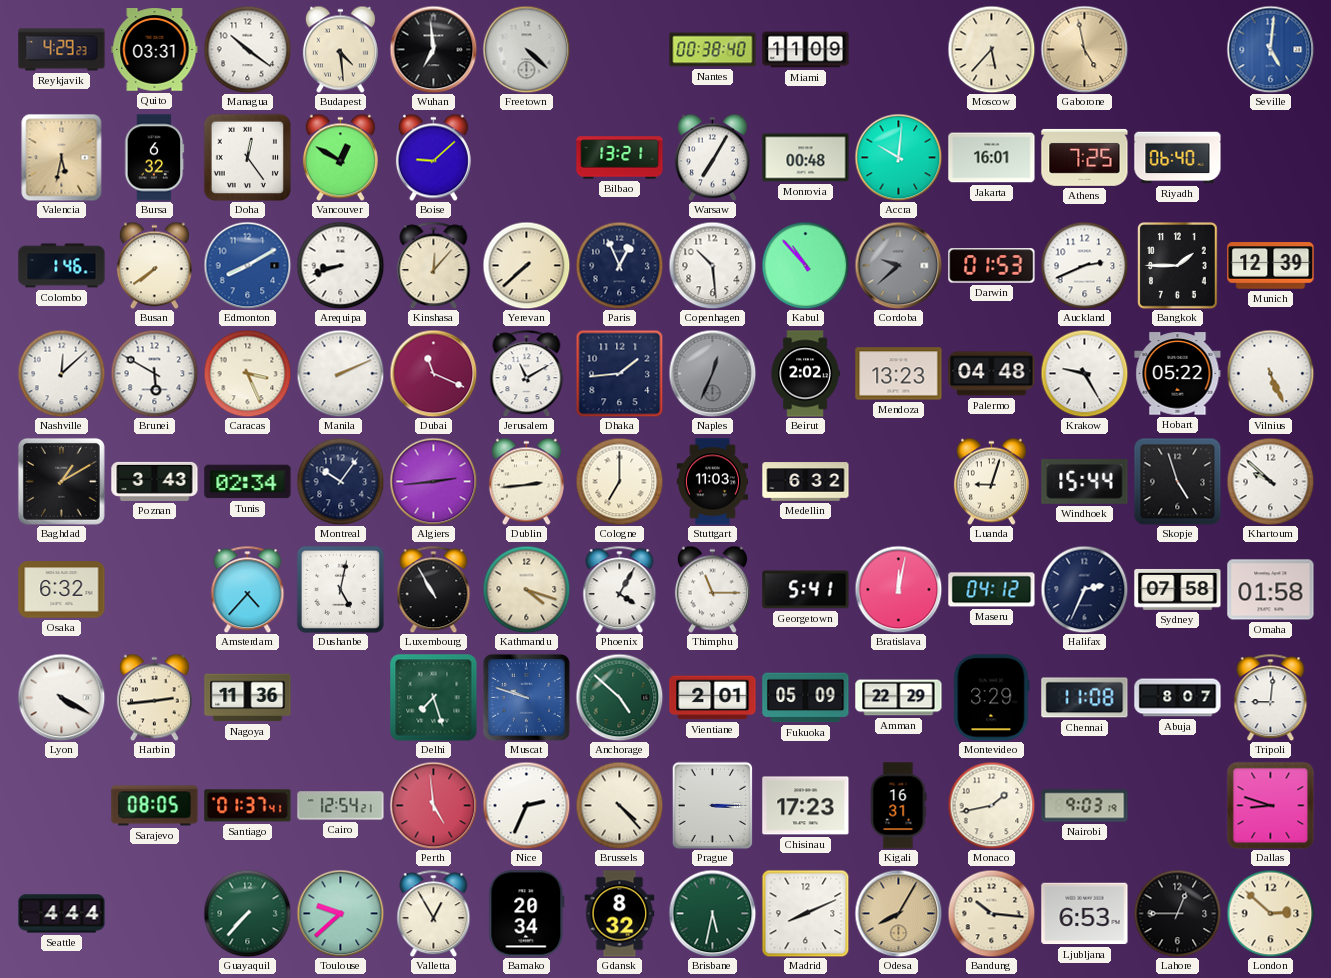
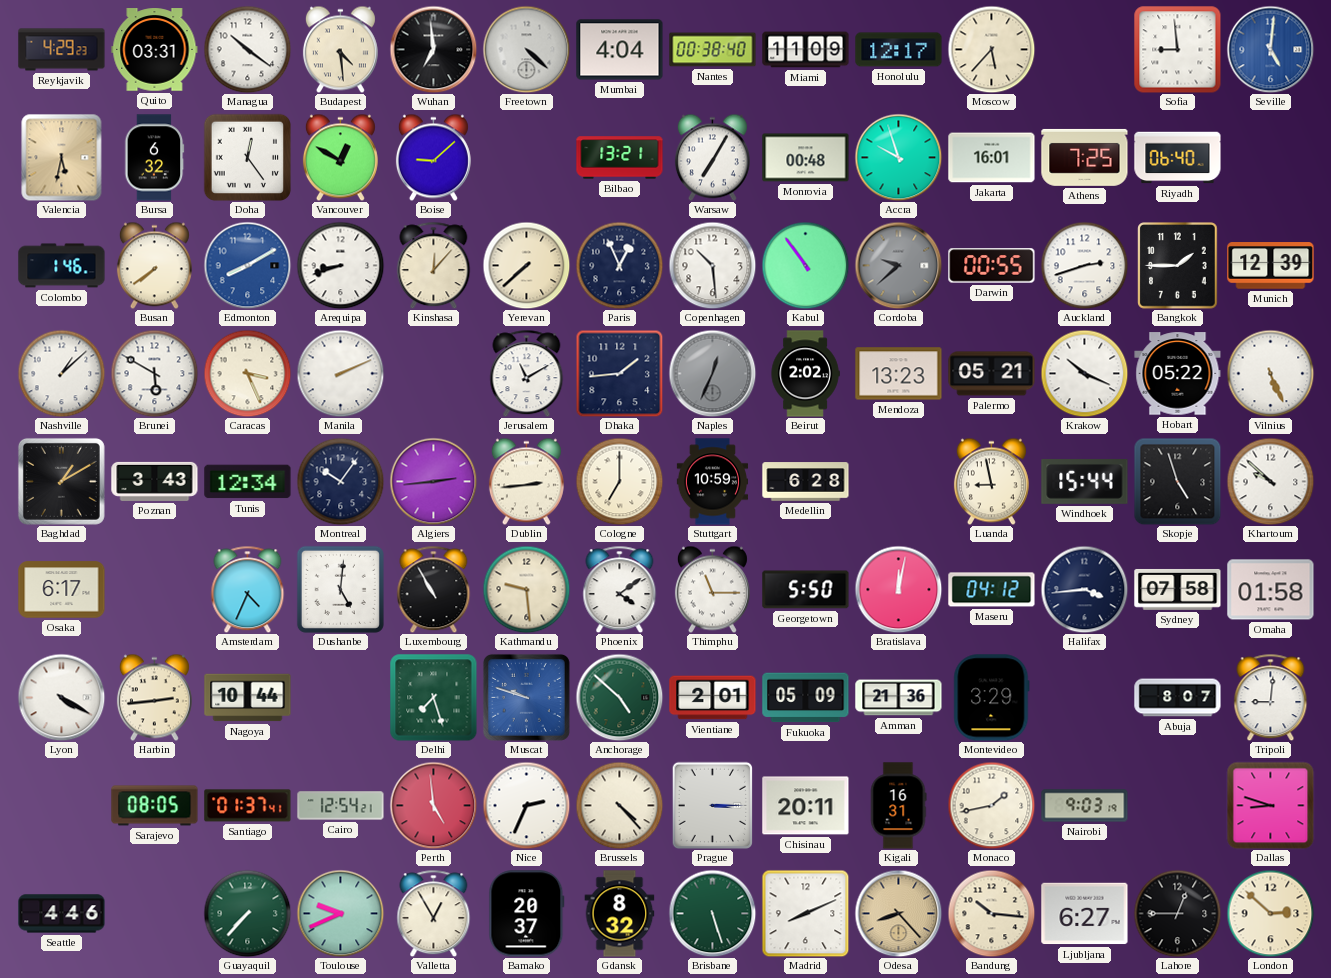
Mumbai: none -> 4:04
Honolulu: none -> 12:17
Gaborone: 4:58 -> none
Sofia: none -> 8:59
Accra: 10:01 -> 9:57
Kabul: 10:53 -> 10:54
Darwin: 01:53 -> 00:55
Auckland: 2:41 -> 2:42
Nashville: 12:08 -> 1:08
Dubai: 11:19 -> none
Palermo: 04:48 -> 05:21
Krakow: 9:25 -> 10:19
Tunis: 02:34 -> 12:34
Stuttgart: 11:03 -> 10:59
Medellin: 6:32 -> 6:28
Luanda: 9:03 -> 8:58
Osaka: 6:32 -> 6:17
Amsterdam: 4:37 -> 4:34
Dushanbe: 5:02 -> 5:01
Kathmandu: 4:18 -> 9:29
Phoenix: 4:05 -> 4:09
Georgetown: 5:41 -> 5:50
Halifax: 2:34 -> 3:44
Nagoya: 11:36 -> 10:44
Amman: 22:29 -> 21:36
Chennai: 11:08 -> none
Chisinau: 17:23 -> 20:11
Seattle: 4:44 -> 4:46
Toulouse: 9:38 -> 9:41
Bamako: 20:34 -> 20:37
Brisbane: 5:32 -> 5:27
Odesa: 8:05 -> 8:23
Ljubljana: 6:53 -> 6:27
